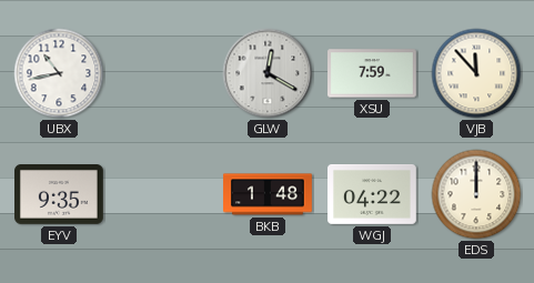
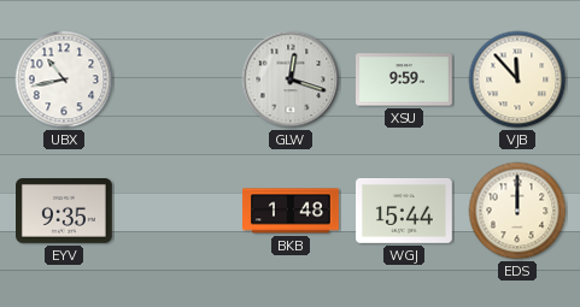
GLW: 12:20 -> 12:18
XSU: 7:59 -> 9:59
WGJ: 04:22 -> 15:44
